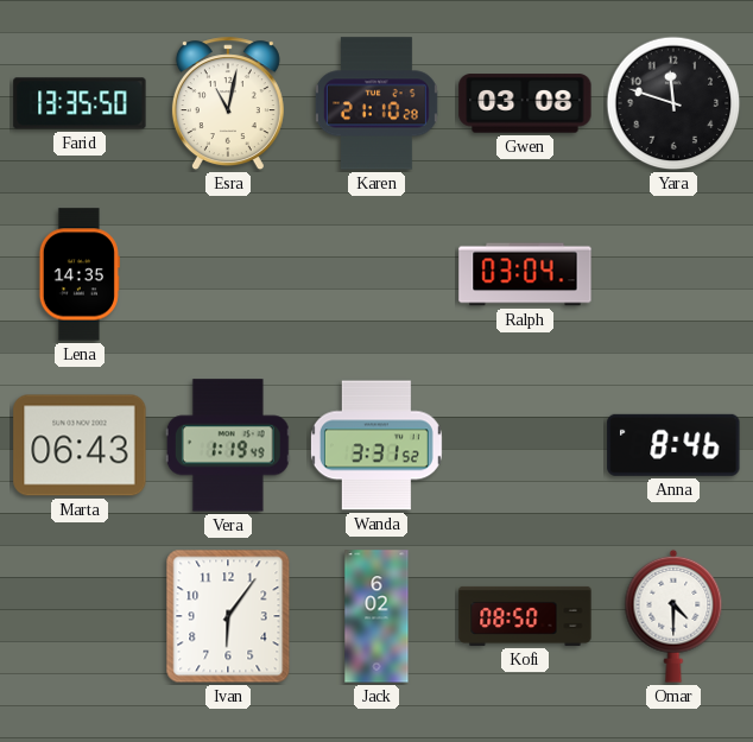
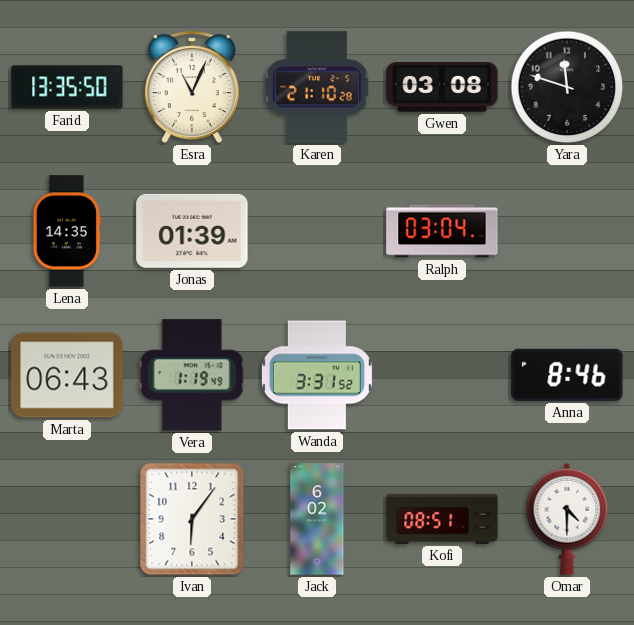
Esra: 11:02 -> 11:04
Jonas: none -> 01:39
Kofi: 08:50 -> 08:51
